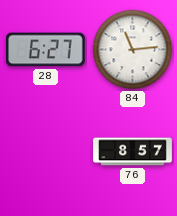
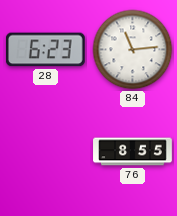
28: 6:27 -> 6:23
76: 8:57 -> 8:55
